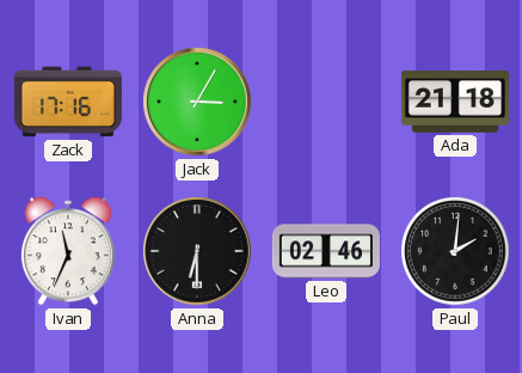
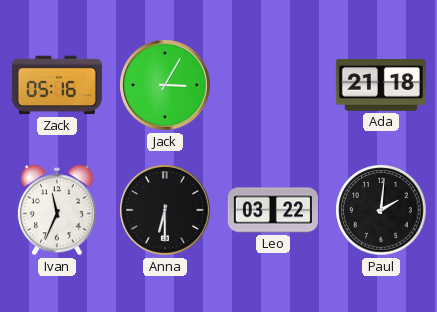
Zack: 17:16 -> 05:16
Leo: 02:46 -> 03:22
